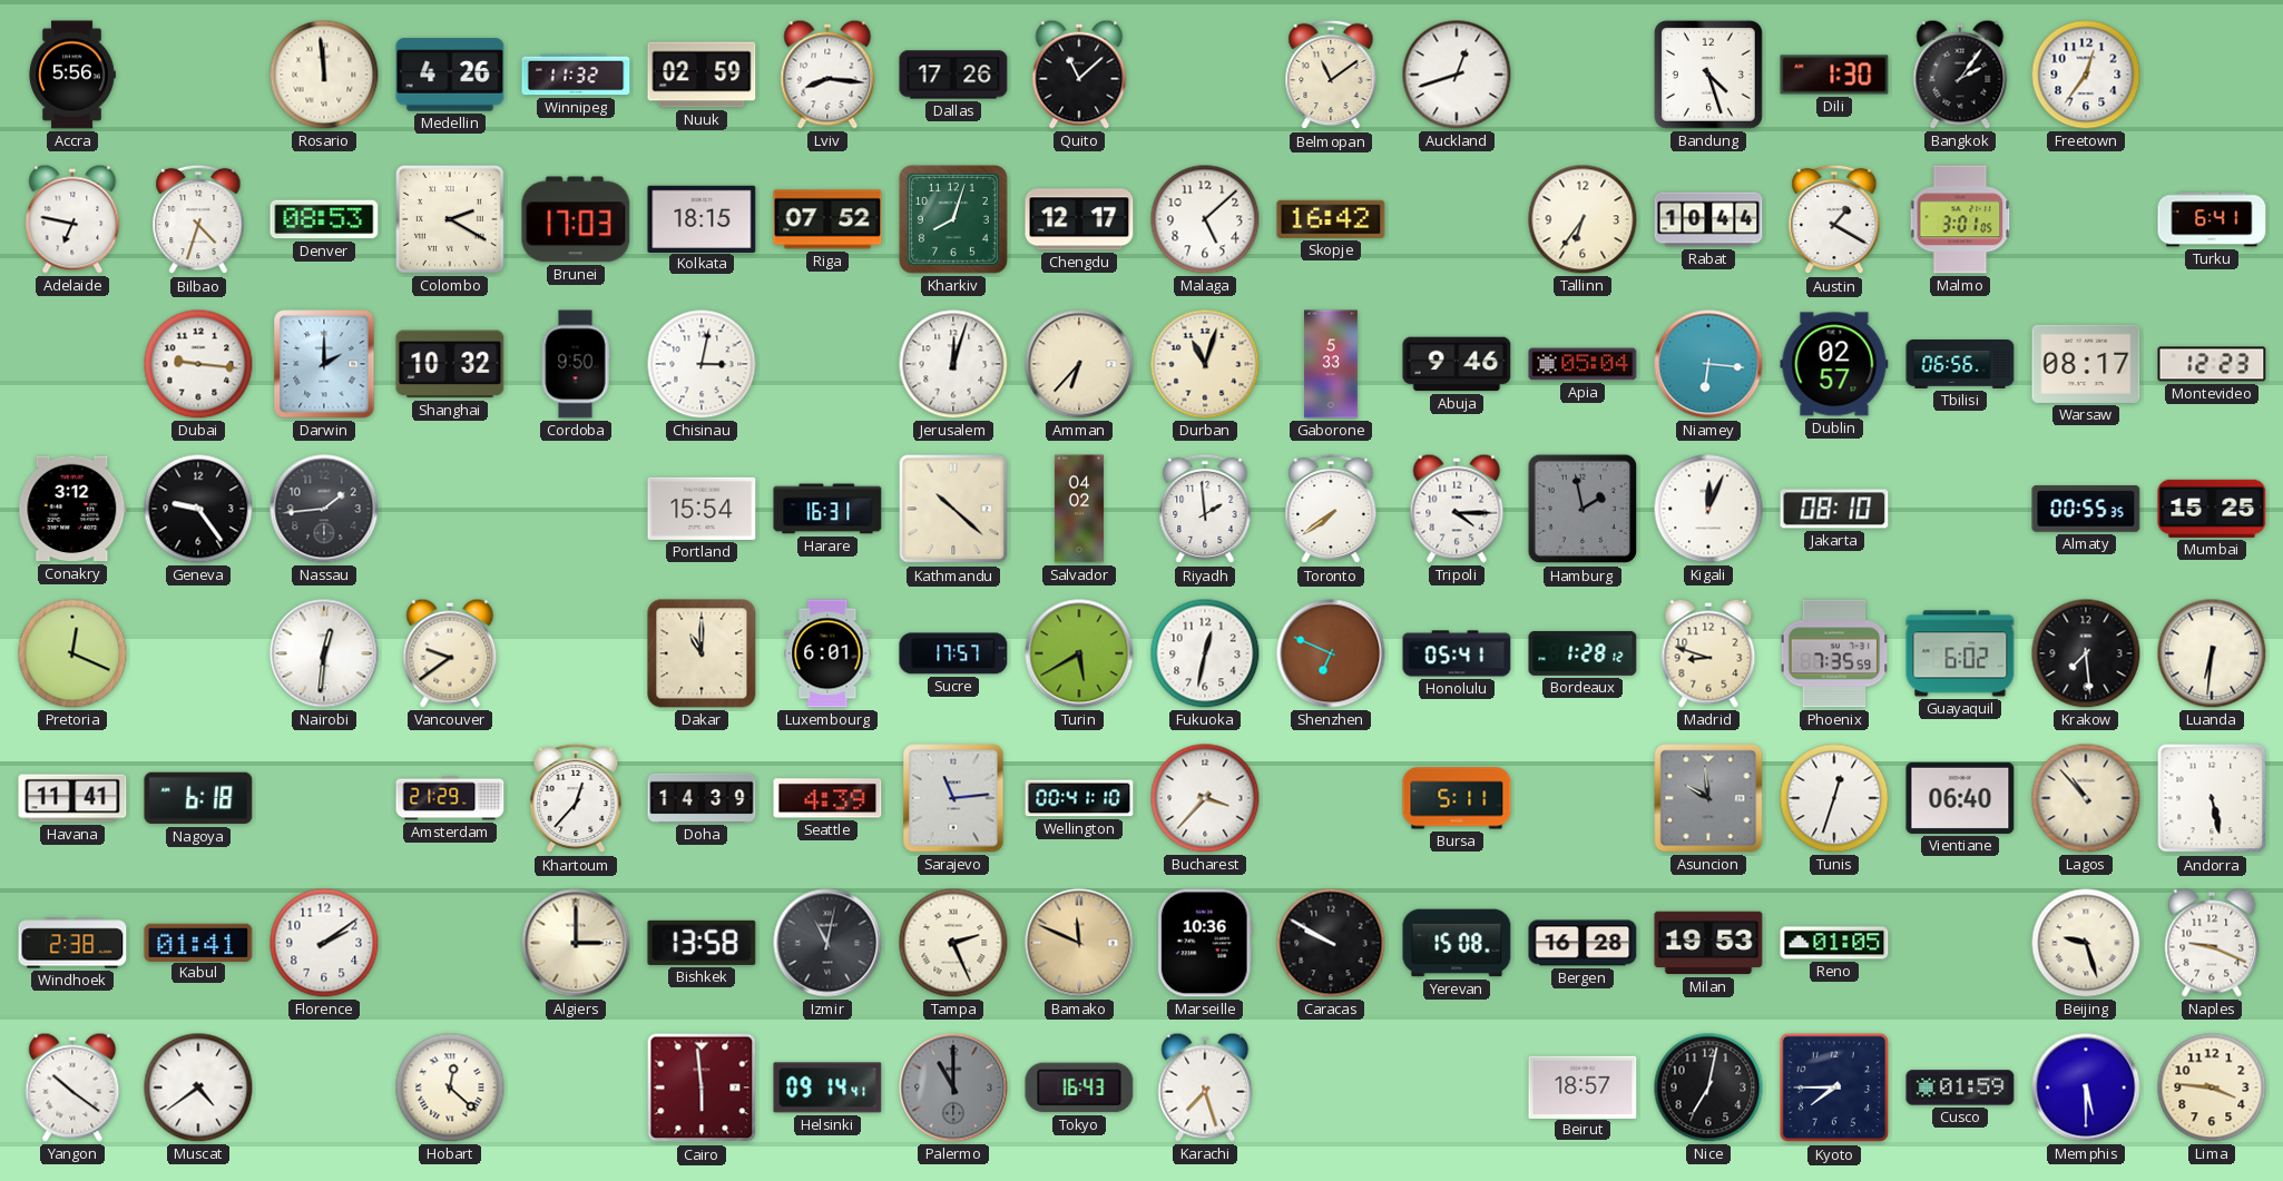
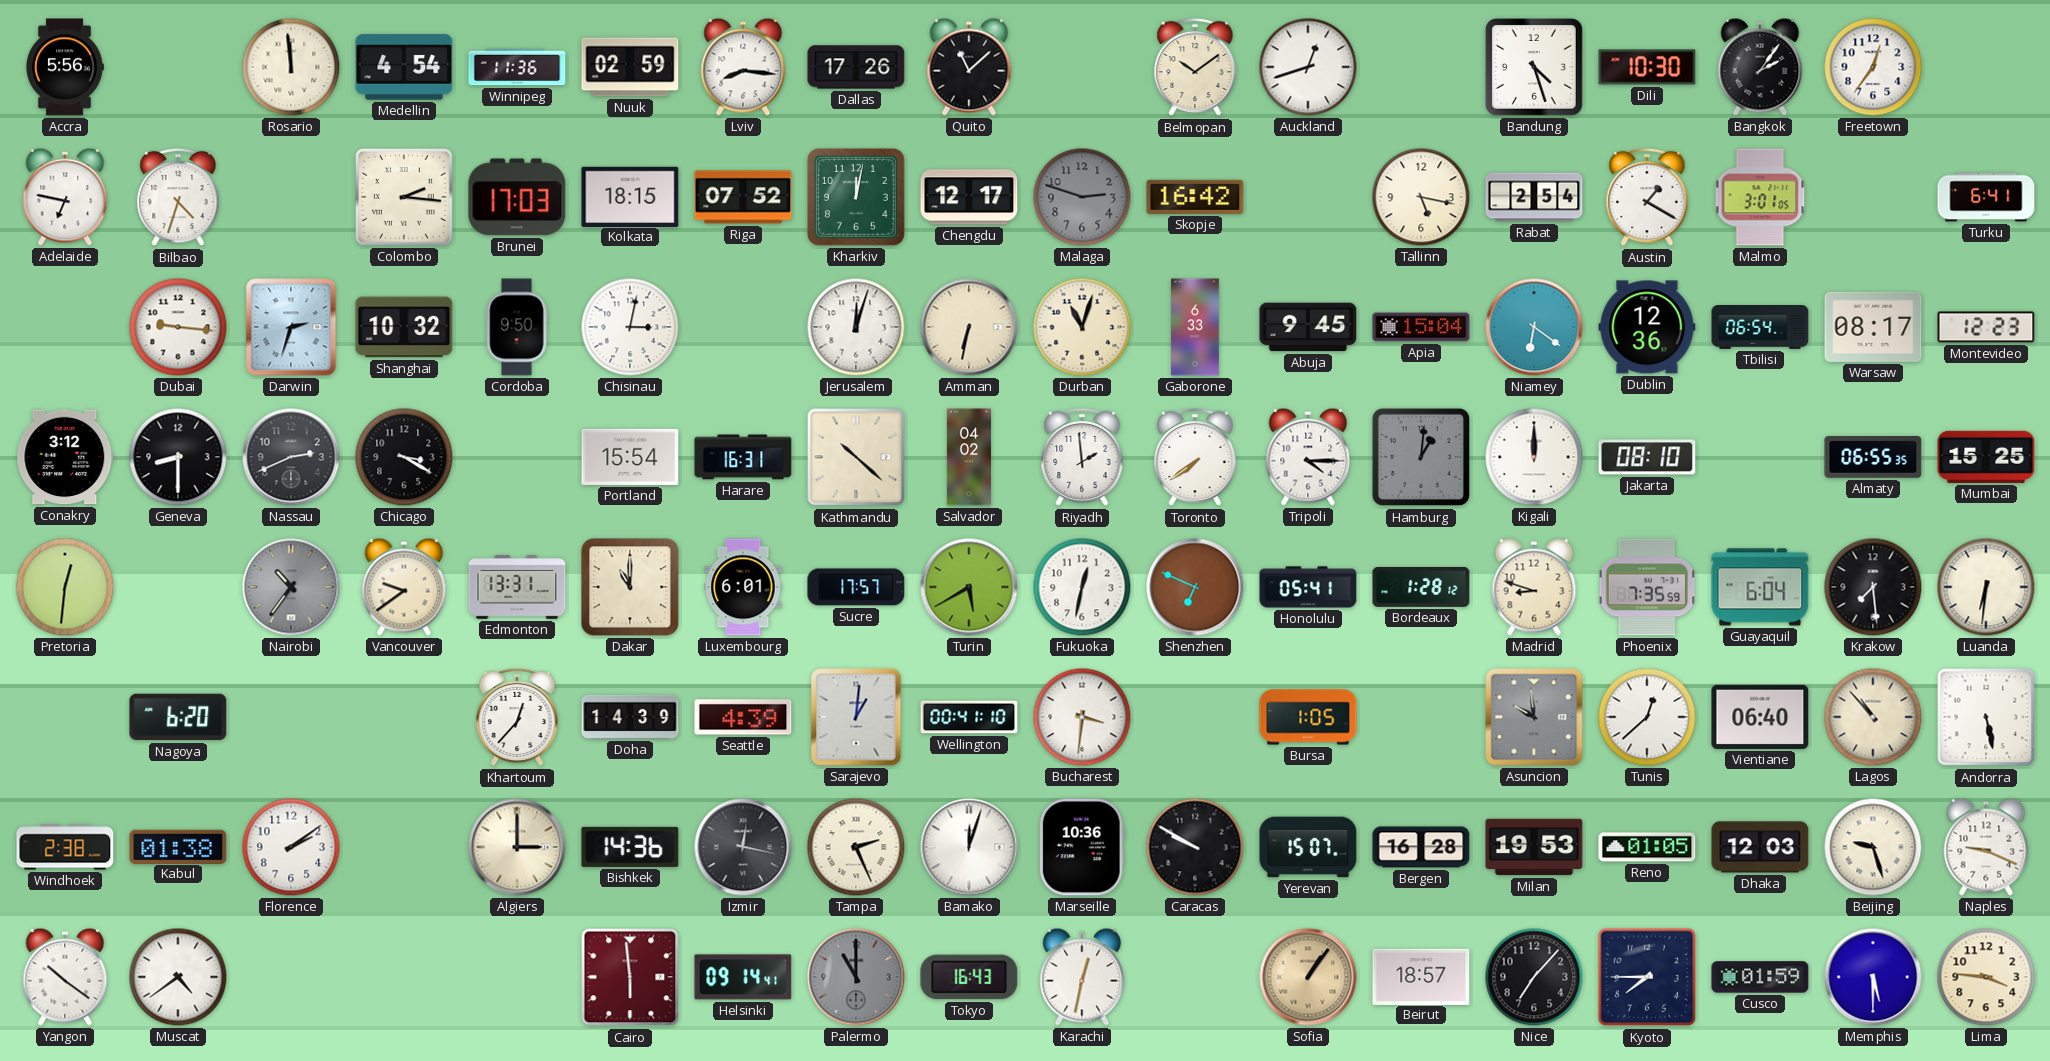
Medellin: 4:26 -> 4:54
Winnipeg: 11:32 -> 11:36
Belmopan: 11:09 -> 10:09
Dili: 1:30 -> 10:30
Denver: 08:53 -> none
Colombo: 2:20 -> 2:16
Kharkiv: 8:03 -> 12:02
Malaga: 5:08 -> 2:48
Malaga dial: white -> grey
Tallinn: 6:36 -> 5:17
Rabat: 10:44 -> 2:54
Darwin: 2:00 -> 2:33
Amman: 6:37 -> 6:32
Gaborone: 5:33 -> 6:33
Abuja: 9:46 -> 9:45
Apia: 05:04 -> 15:04
Niamey: 6:16 -> 6:21
Dublin: 02:57 -> 12:36
Tbilisi: 06:56 -> 06:54
Geneva: 9:24 -> 8:30
Nassau: 1:44 -> 2:41
Chicago: none -> 3:20
Hamburg: 1:58 -> 1:01
Kigali: 12:04 -> 12:00
Almaty: 00:55 -> 06:55
Pretoria: 12:19 -> 12:31
Nairobi: 12:31 -> 10:36
Nairobi dial: white -> grey
Edmonton: none -> 13:31
Guayaquil: 6:02 -> 6:04
Havana: 11:41 -> none
Nagoya: 6:18 -> 6:20
Amsterdam: 21:29 -> none
Sarajevo: 11:14 -> 1:01
Bucharest: 3:37 -> 3:31
Bursa: 5:11 -> 1:05
Tunis: 12:33 -> 12:38
Kabul: 01:41 -> 01:38
Bishkek: 13:58 -> 14:36
Izmir: 11:02 -> 12:17
Bamako: 11:49 -> 12:03
Bamako dial: champagne -> white
Yerevan: 15:08 -> 15:07
Dhaka: none -> 12:03
Hobart: 12:22 -> none
Karachi: 7:27 -> 12:32
Sofia: none -> 1:06
Nice: 7:02 -> 7:07
